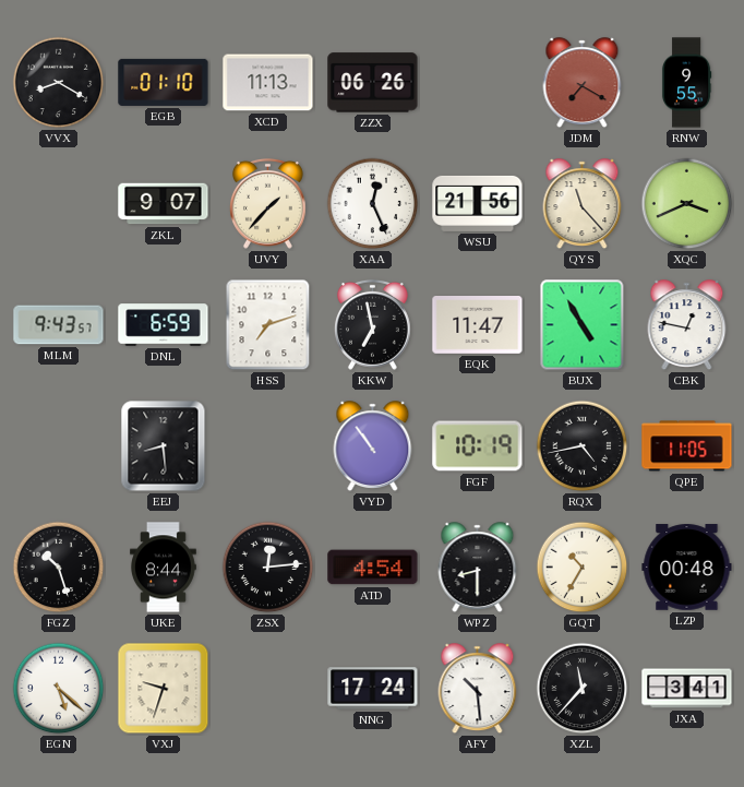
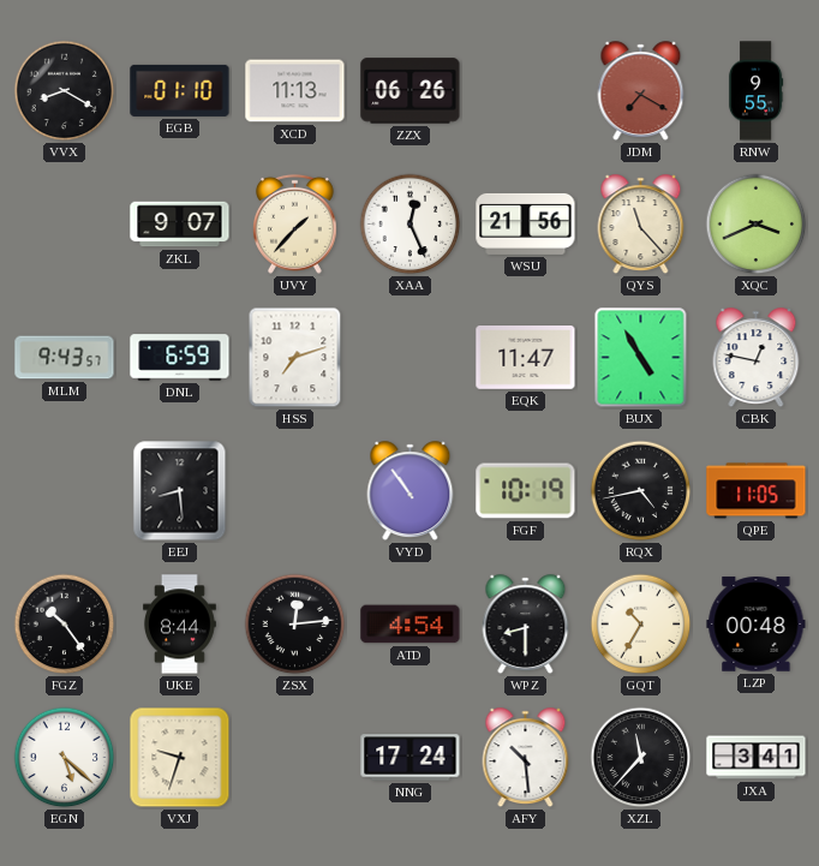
KKW: 6:58 -> none
FGZ: 10:27 -> 10:24
